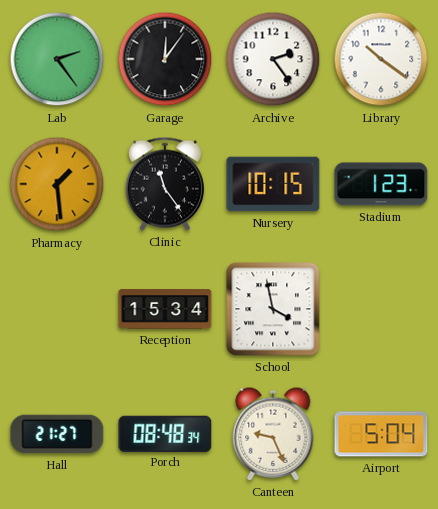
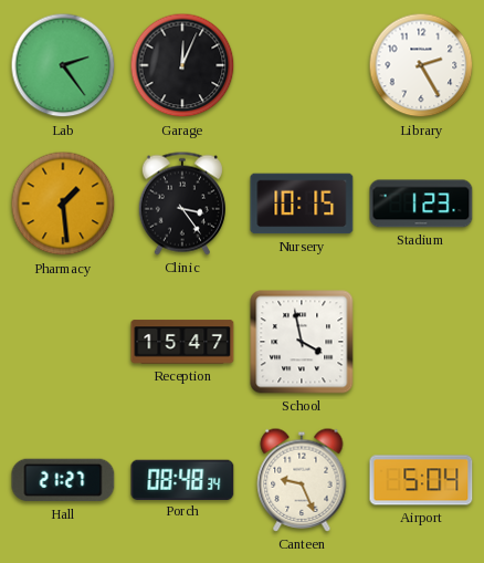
Garage: 12:06 -> 12:04
Archive: 2:24 -> none
Library: 10:21 -> 2:25
Clinic: 11:24 -> 3:24
Reception: 15:34 -> 15:47
